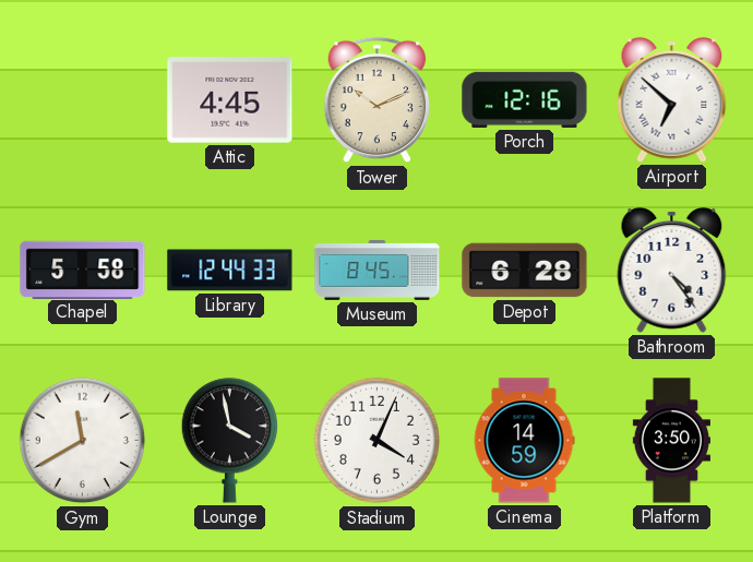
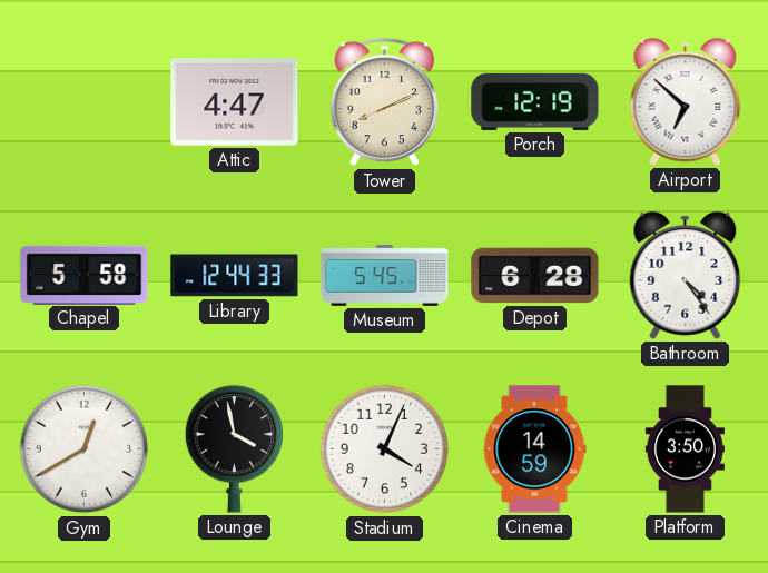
Attic: 4:45 -> 4:47
Tower: 10:11 -> 8:11
Porch: 12:16 -> 12:19
Museum: 8:45 -> 5:45
Gym: 11:40 -> 12:40
